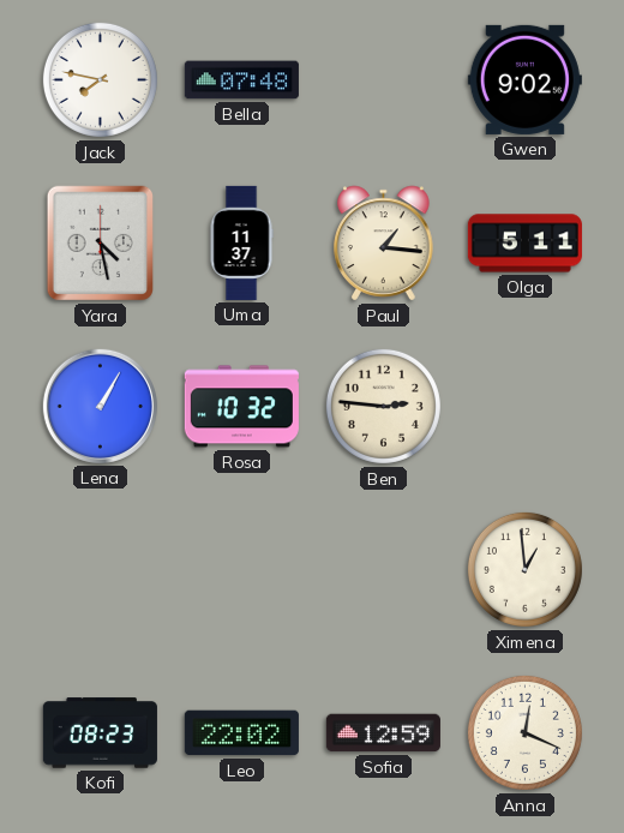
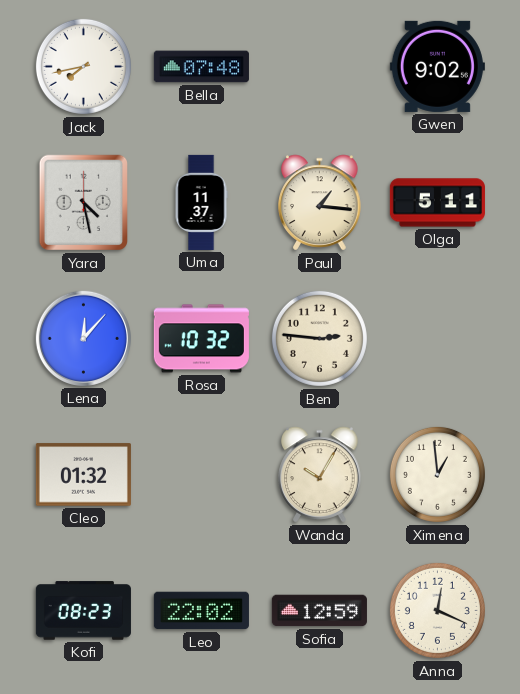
Jack: 7:47 -> 7:43
Lena: 1:05 -> 12:07
Cleo: none -> 01:32
Wanda: none -> 10:05
